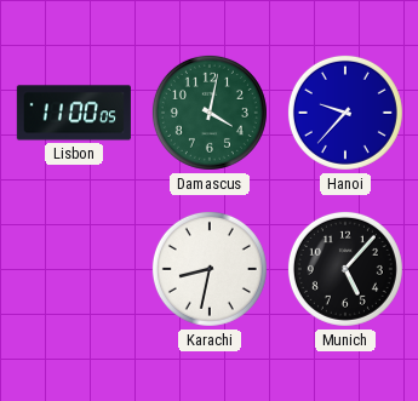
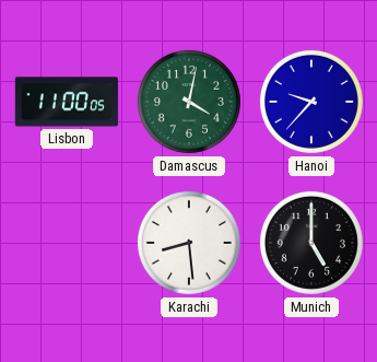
Karachi: 8:32 -> 8:29
Munich: 5:07 -> 5:00
